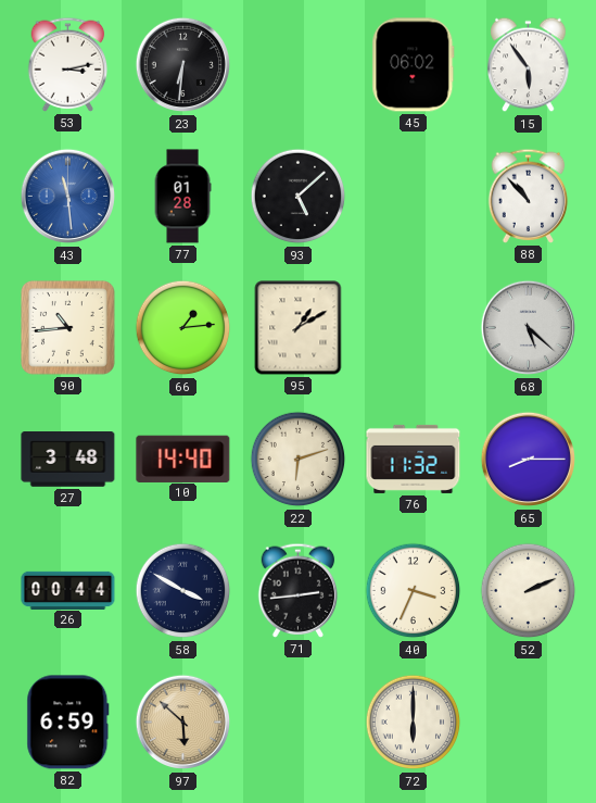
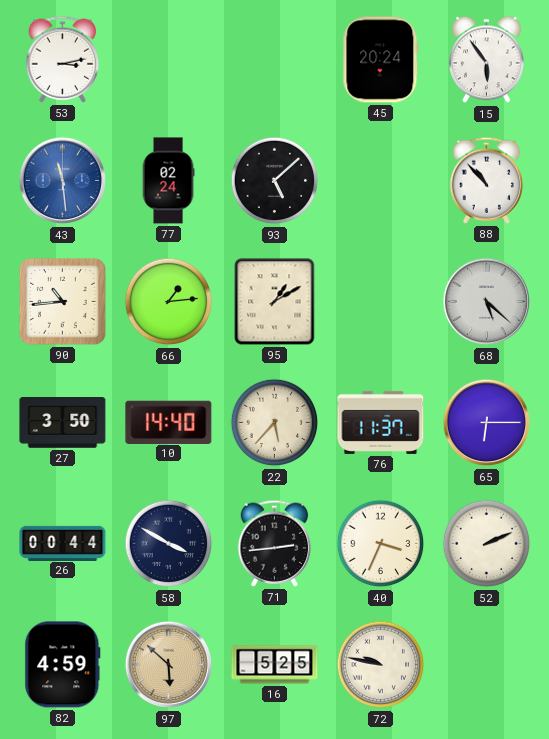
23: 6:31 -> none
45: 06:02 -> 20:24
77: 01:28 -> 02:24
27: 3:48 -> 3:50
22: 6:12 -> 5:37
76: 11:32 -> 11:37
65: 8:15 -> 6:15
82: 6:59 -> 4:59
16: none -> 5:25
72: 6:00 -> 9:47
